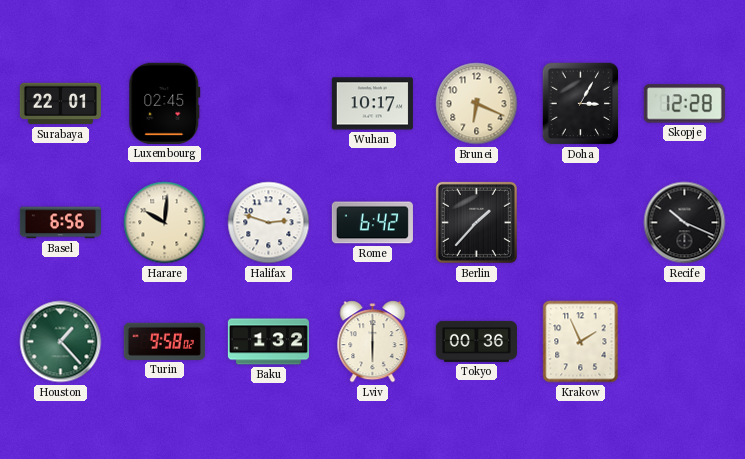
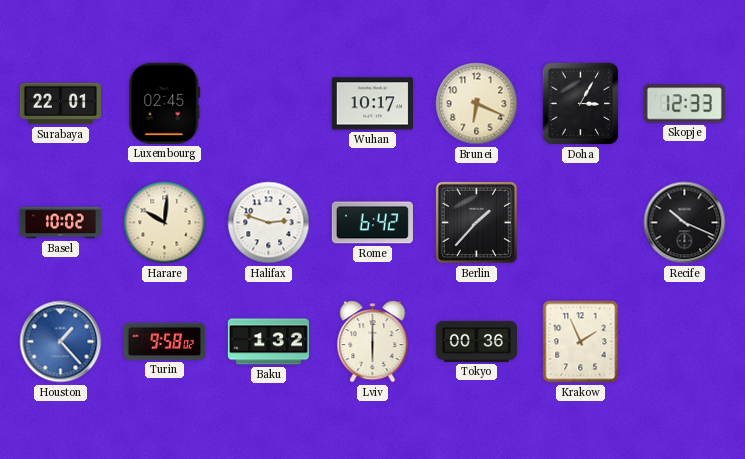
Skopje: 12:28 -> 12:33
Basel: 6:56 -> 10:02
Houston dial: green -> blue
